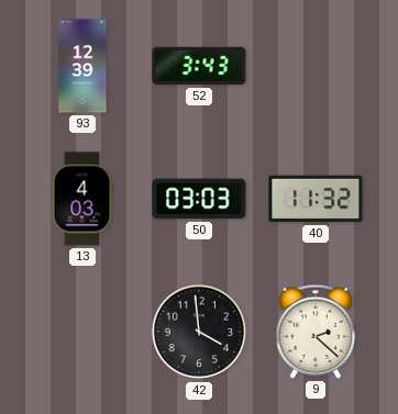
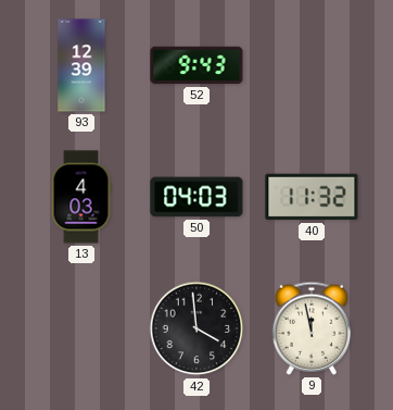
52: 3:43 -> 9:43
50: 03:03 -> 04:03
9: 2:22 -> 11:58
